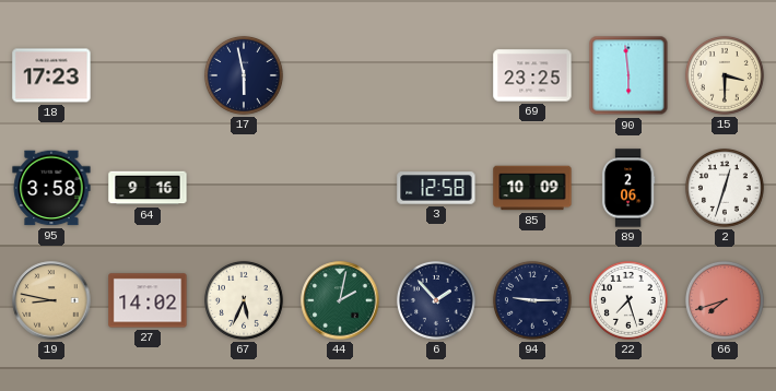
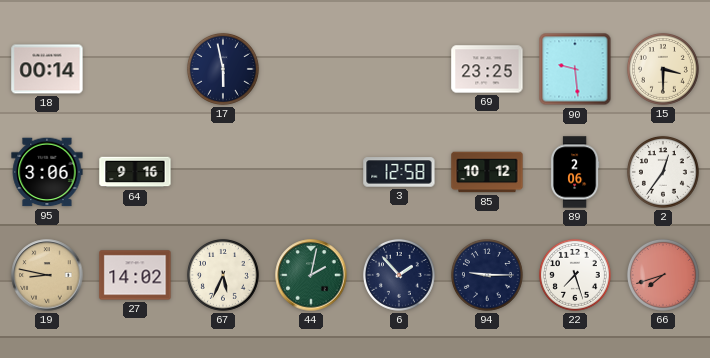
18: 17:23 -> 00:14
90: 5:59 -> 9:29
95: 3:58 -> 3:06
85: 10:09 -> 10:12
2: 12:33 -> 12:36
